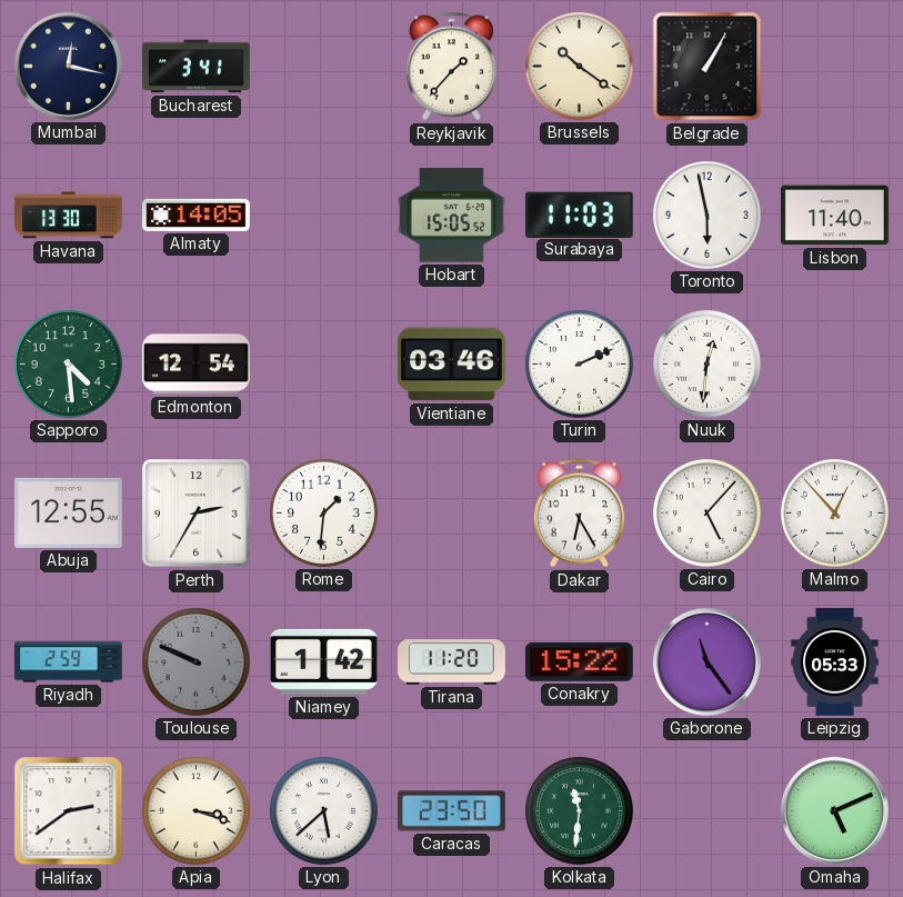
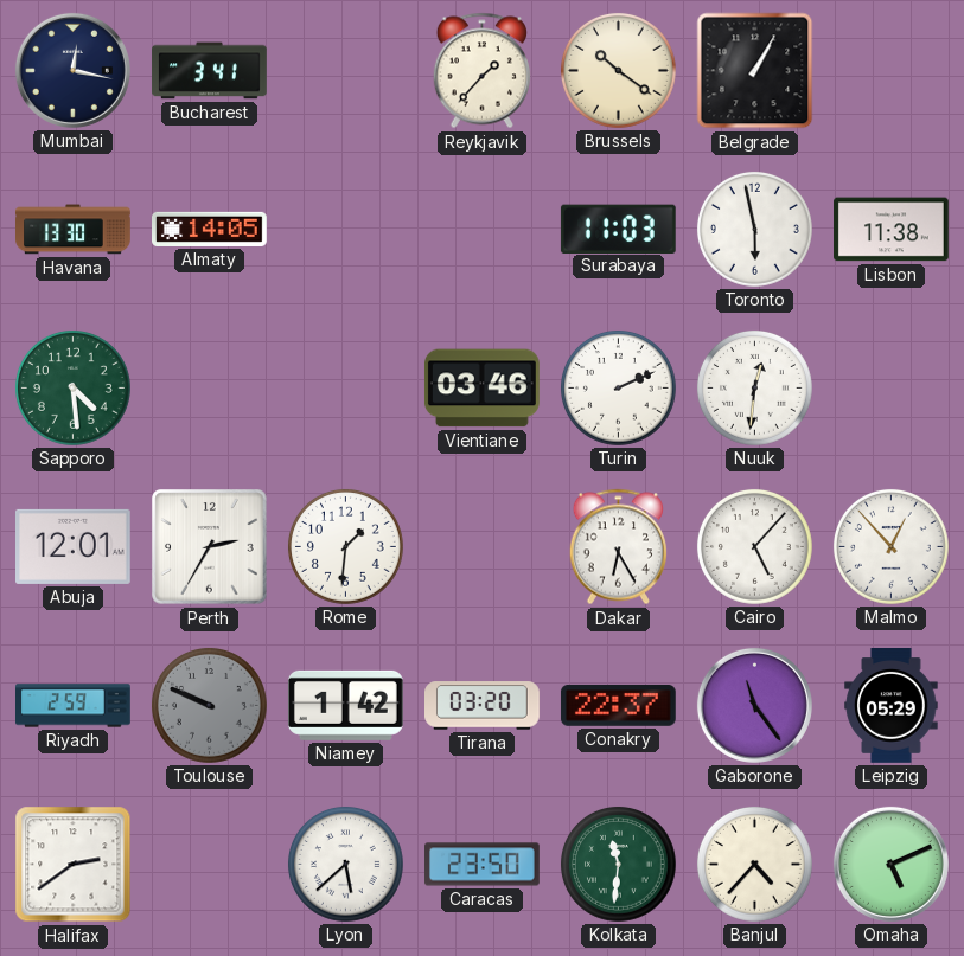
Hobart: 15:05 -> none
Lisbon: 11:40 -> 11:38
Edmonton: 12:54 -> none
Abuja: 12:55 -> 12:01
Tirana: 11:20 -> 03:20
Conakry: 15:22 -> 22:37
Leipzig: 05:33 -> 05:29
Apia: 3:18 -> none
Banjul: none -> 4:37
